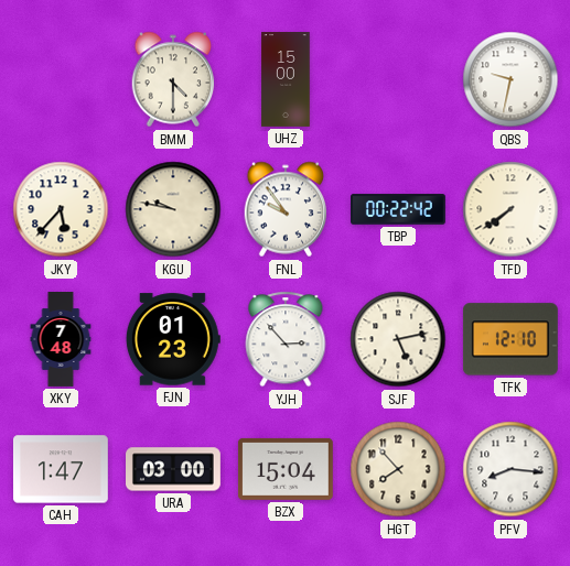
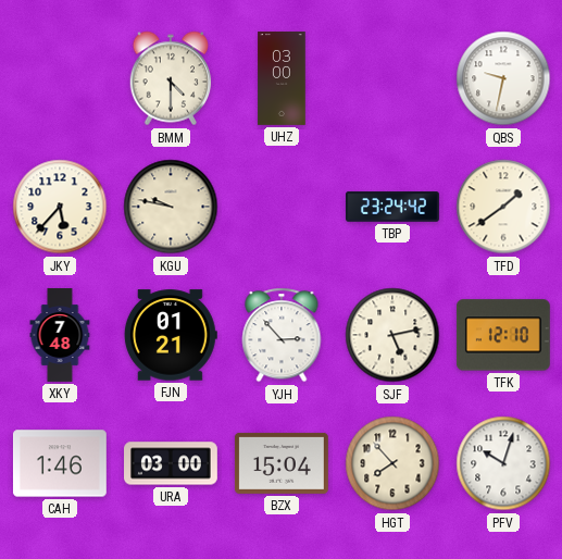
UHZ: 15:00 -> 03:00
FNL: 9:54 -> none
TBP: 00:22 -> 23:24
TFD: 7:39 -> 1:39
FJN: 01:23 -> 01:21
CAH: 1:47 -> 1:46
PFV: 8:16 -> 10:03
